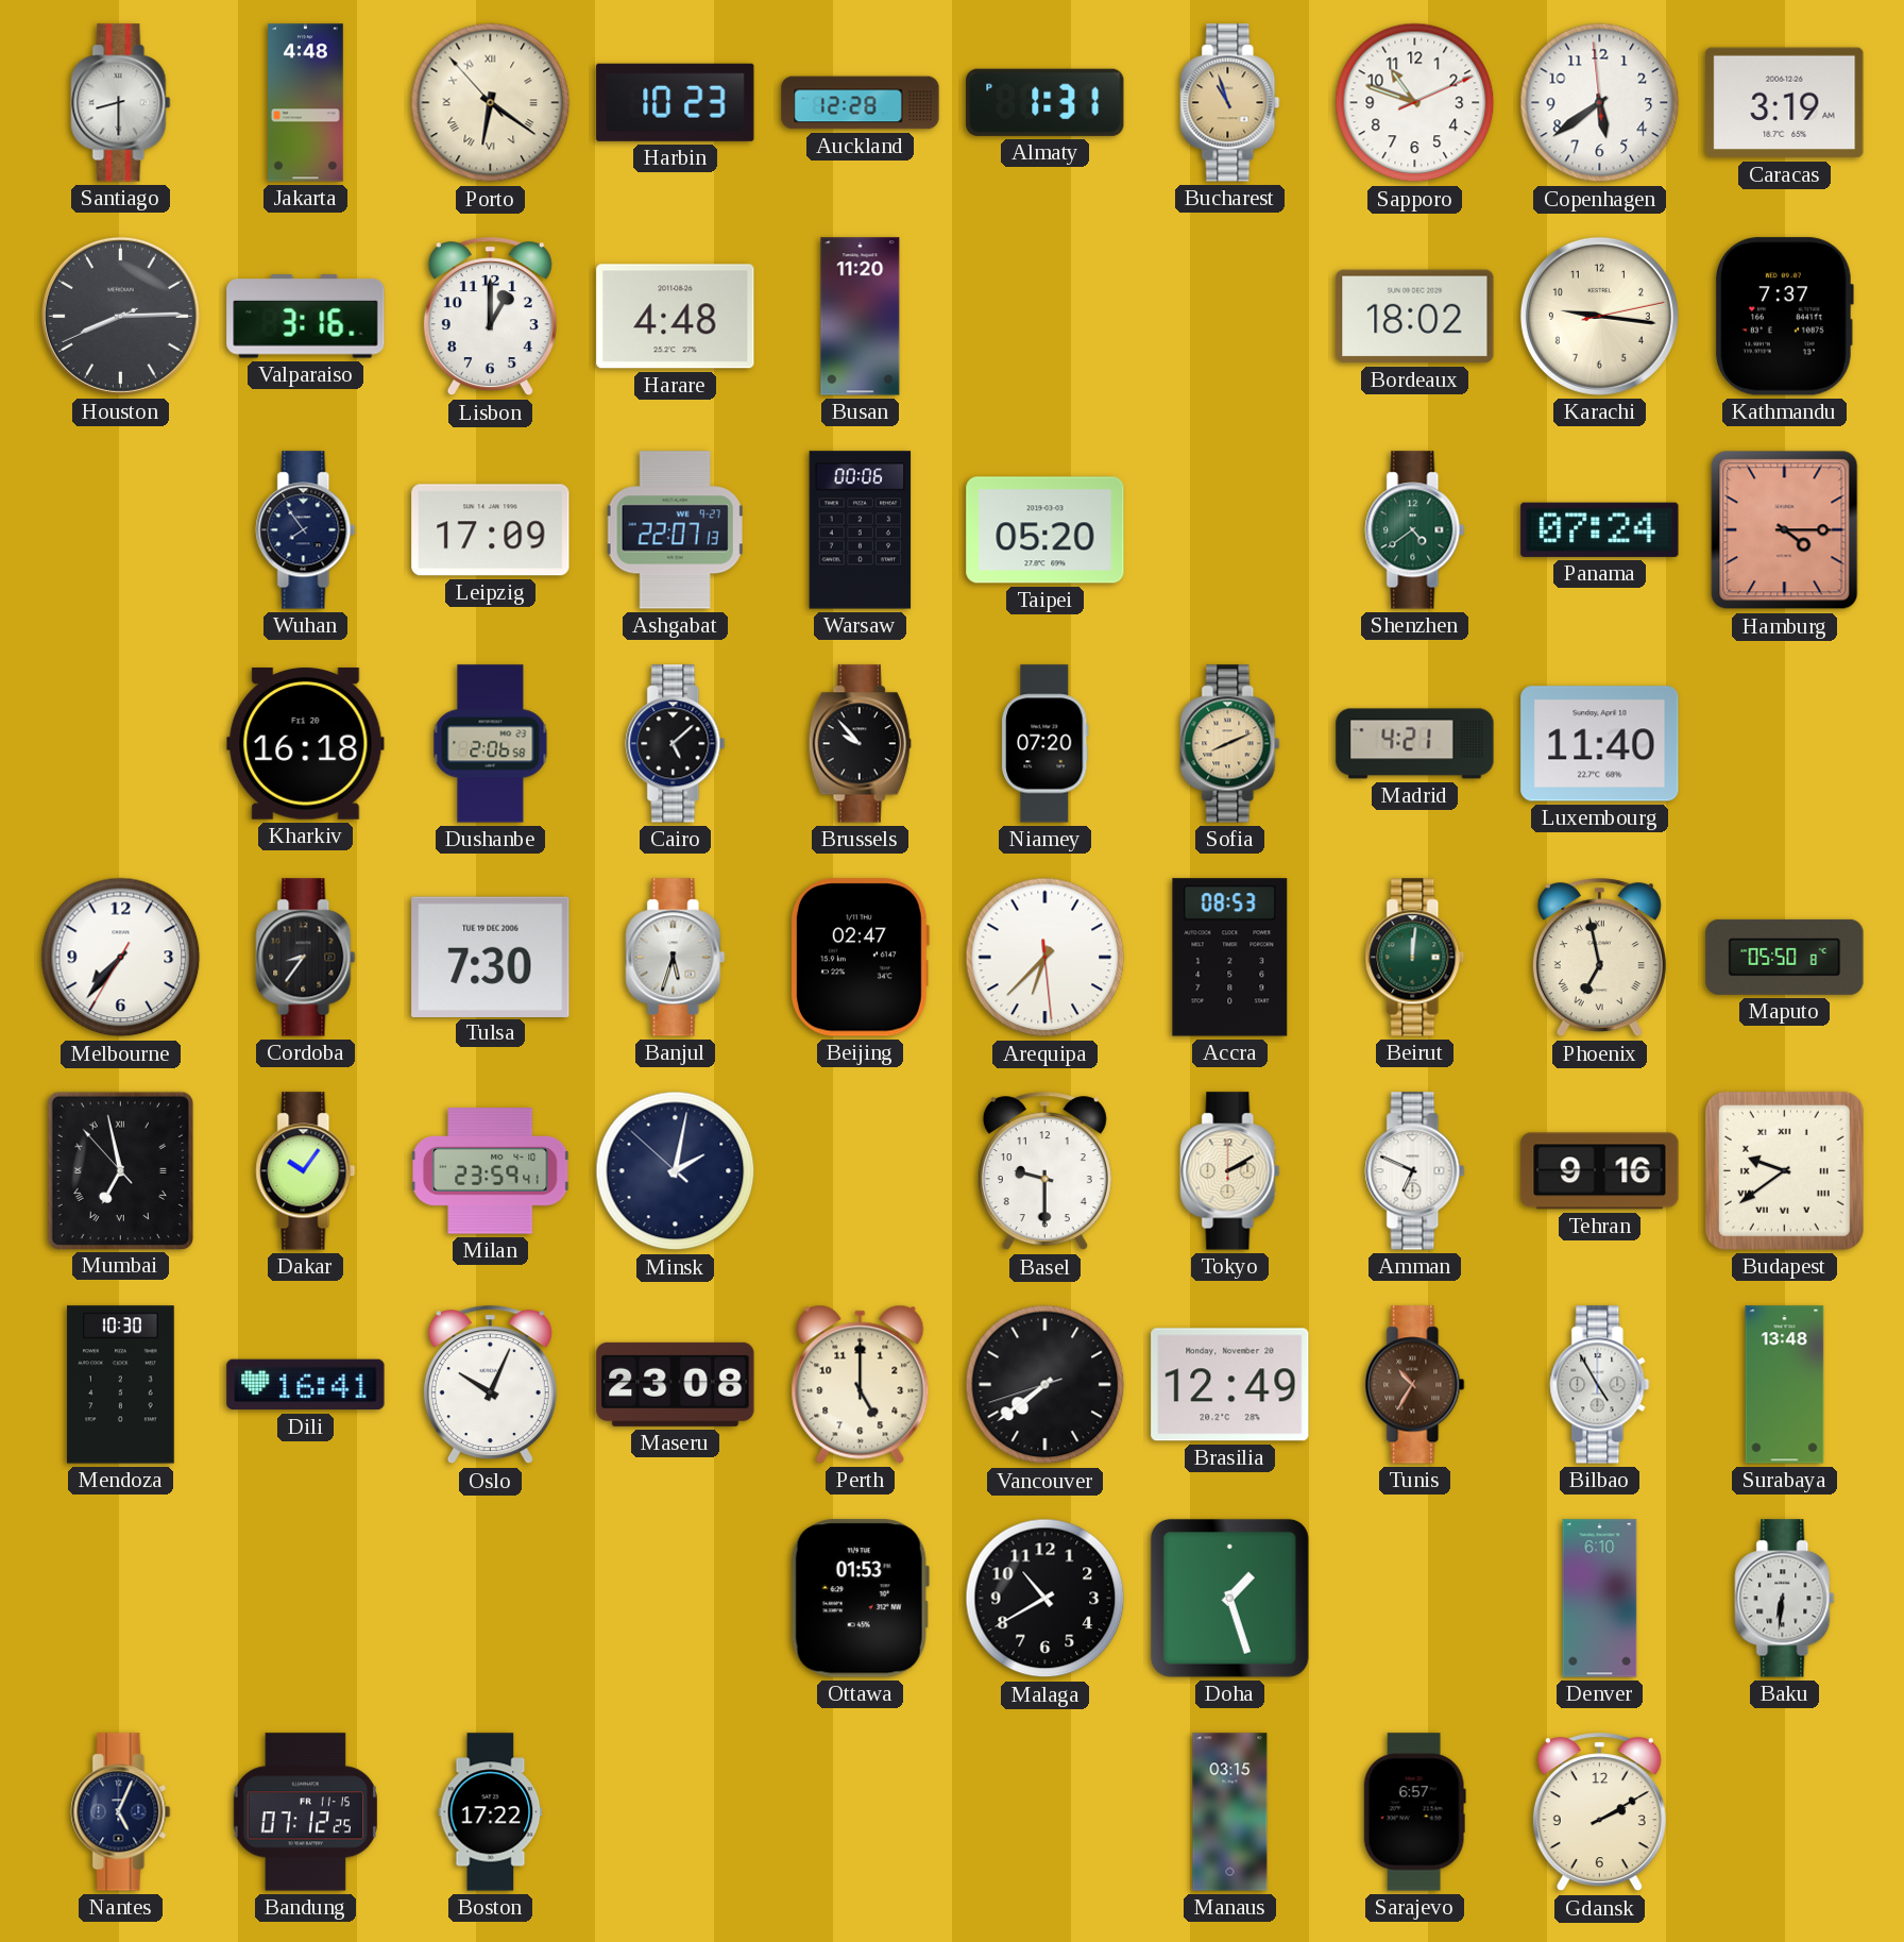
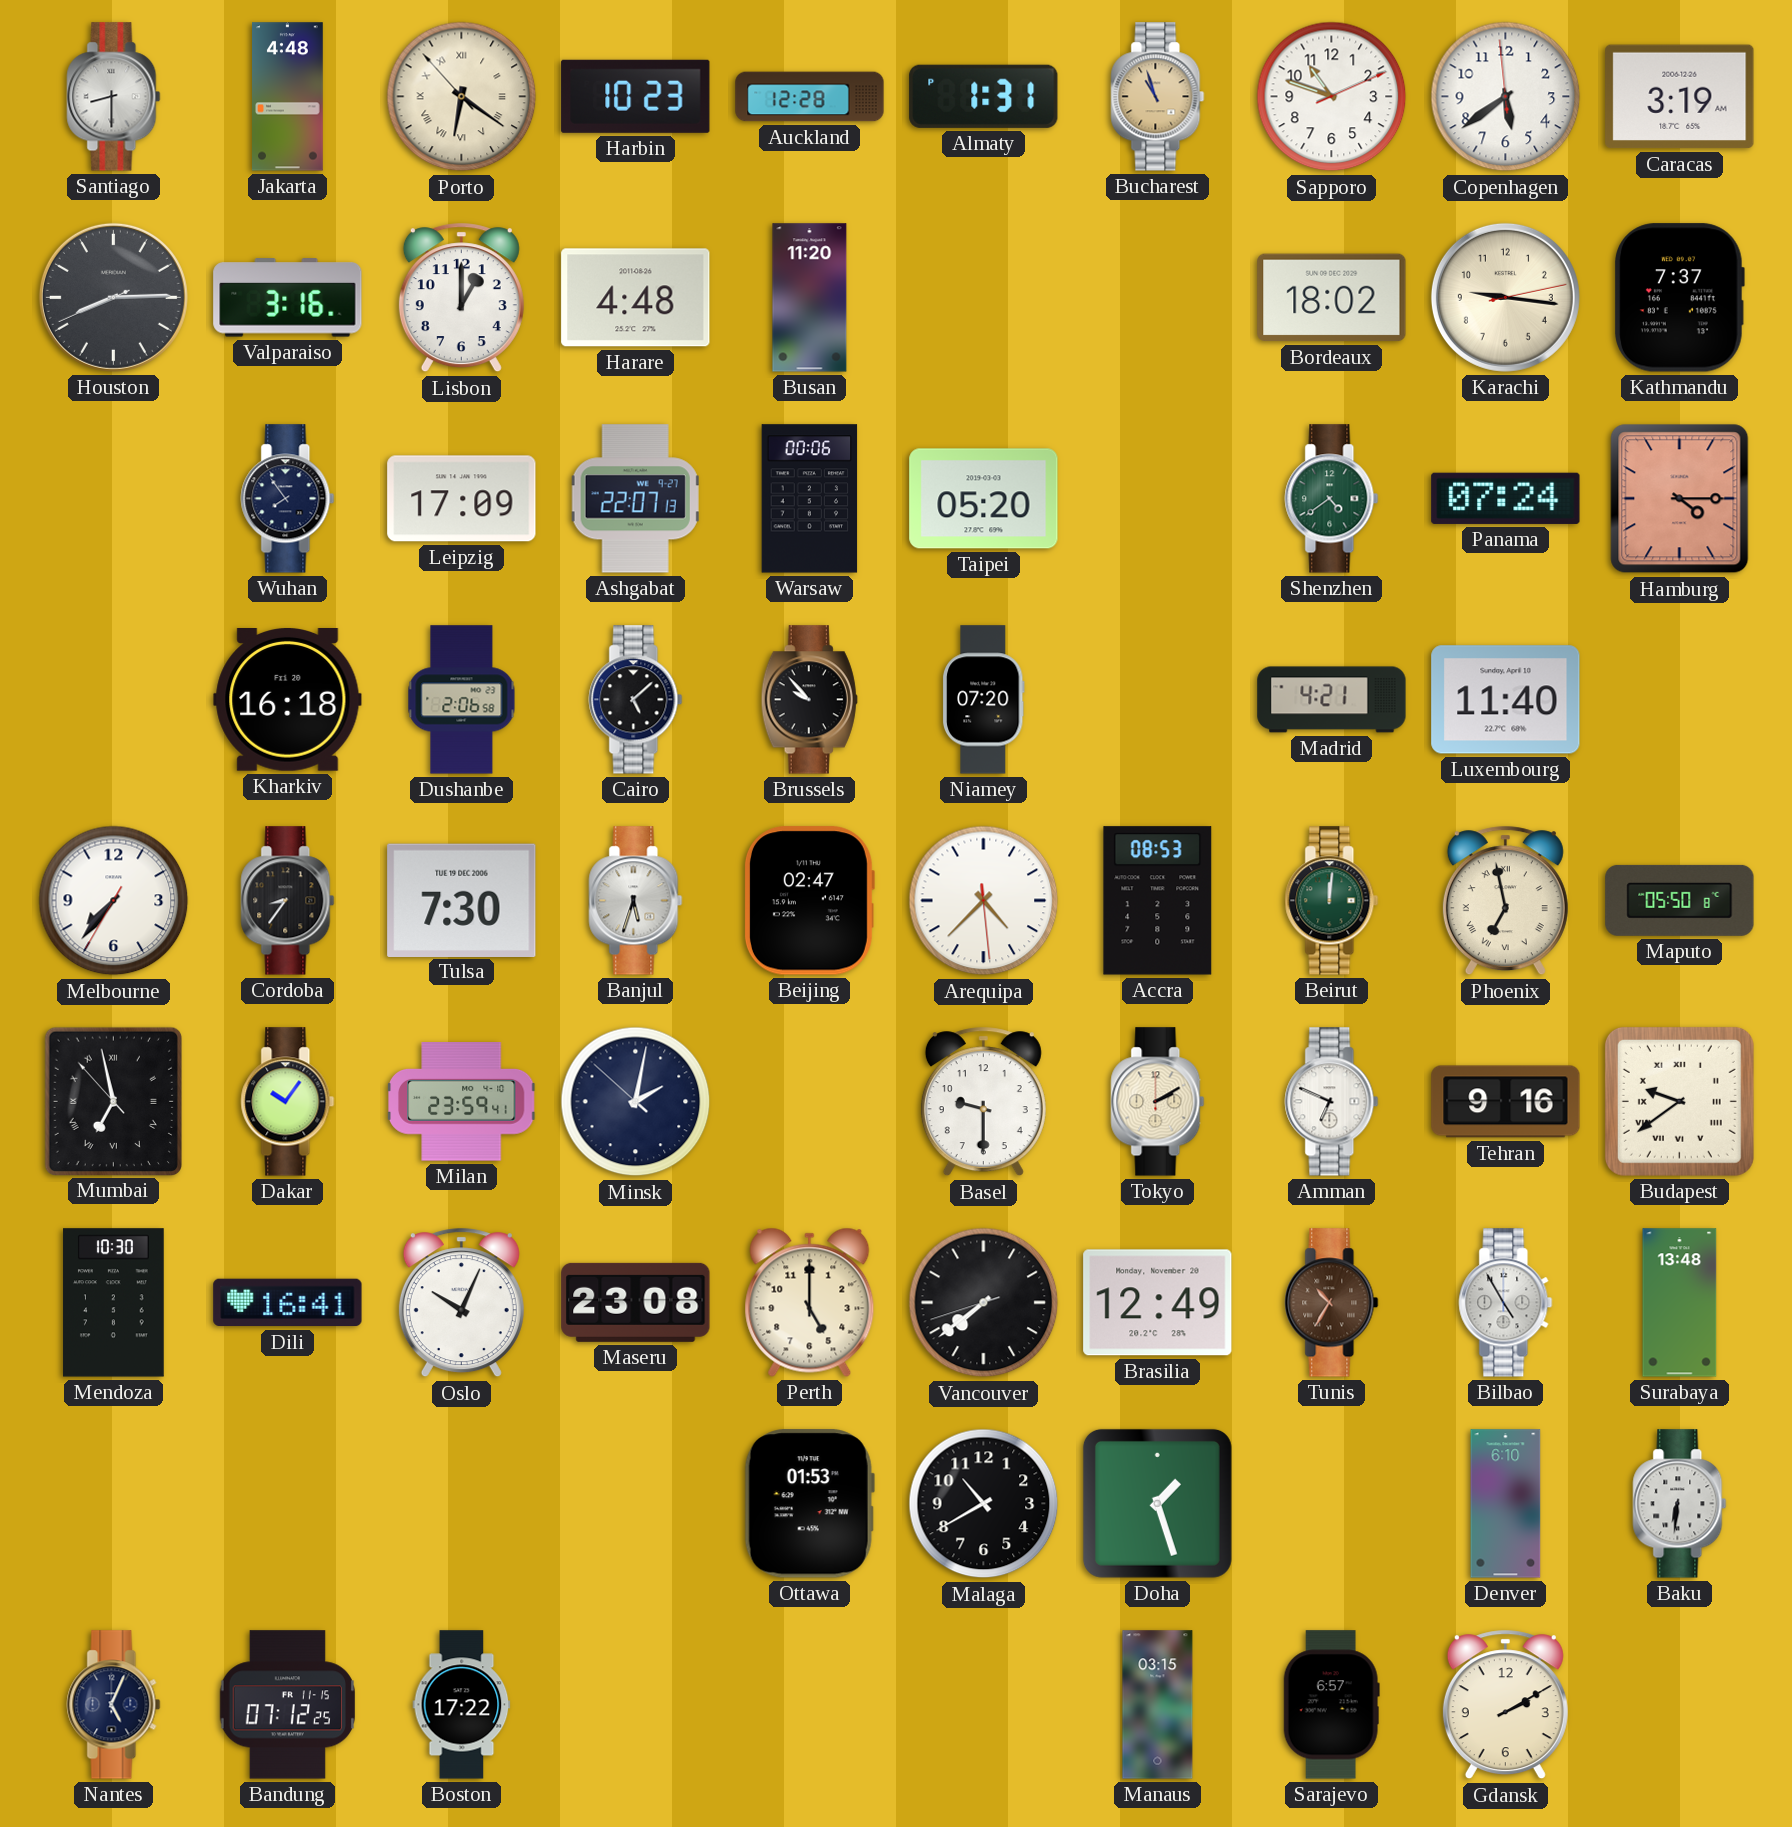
Sofia: 8:11 -> none
Arequipa: 6:37 -> 4:37
